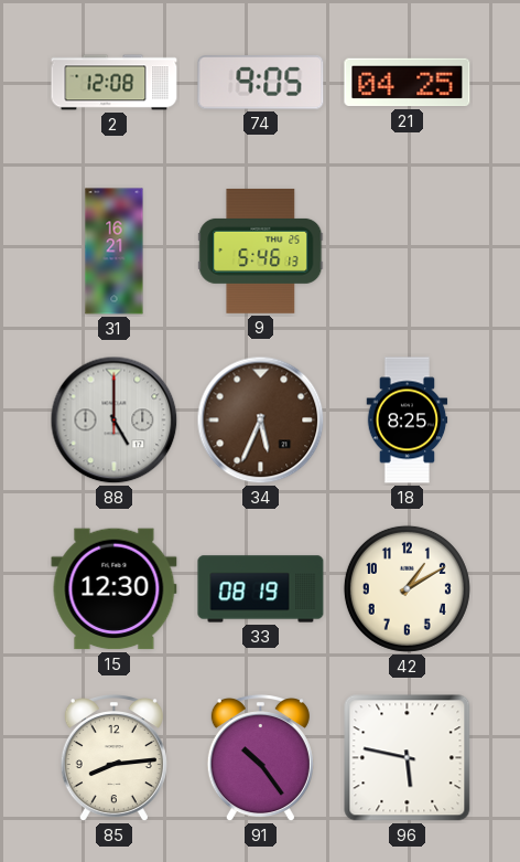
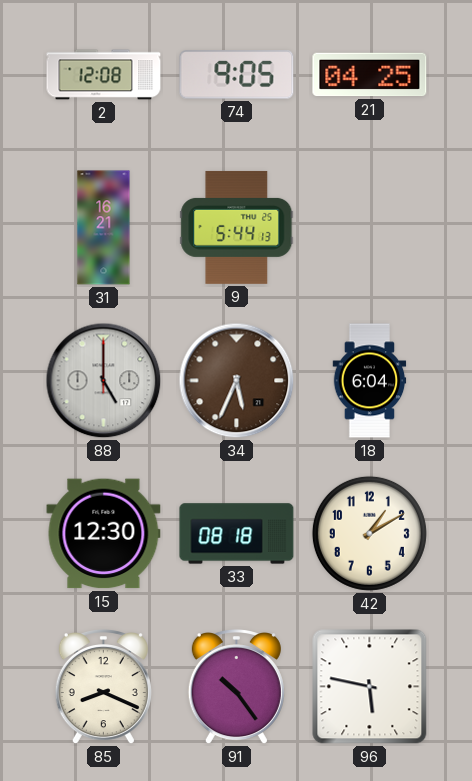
9: 5:46 -> 5:44
18: 8:25 -> 6:04
33: 08:19 -> 08:18
85: 8:14 -> 8:19
